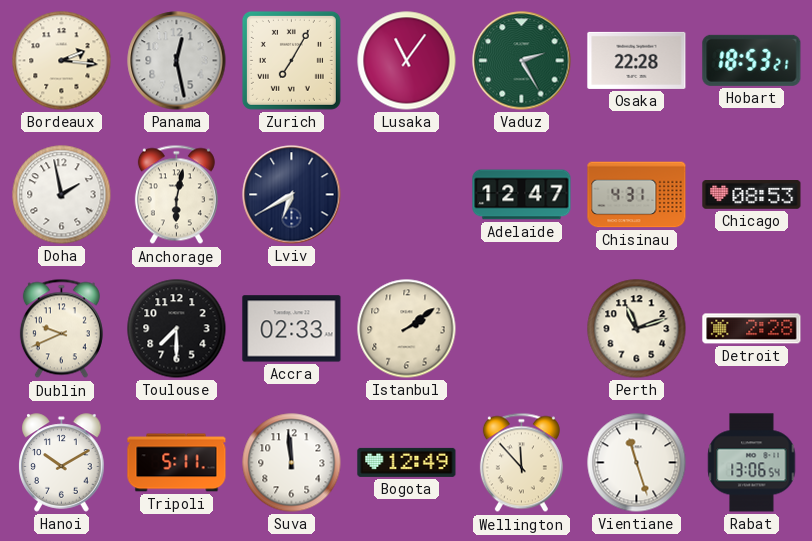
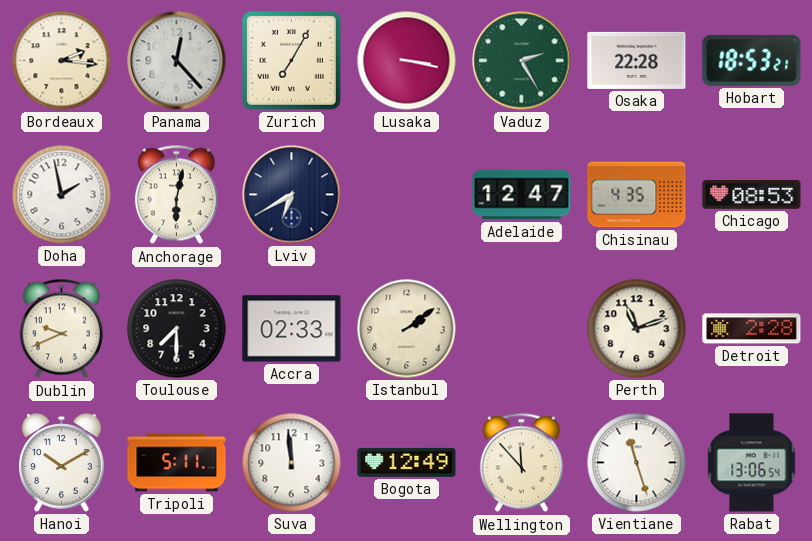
Panama: 12:28 -> 12:23
Lusaka: 11:06 -> 3:17
Chisinau: 4:31 -> 4:35
